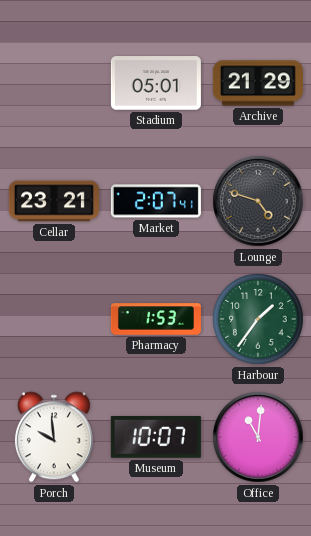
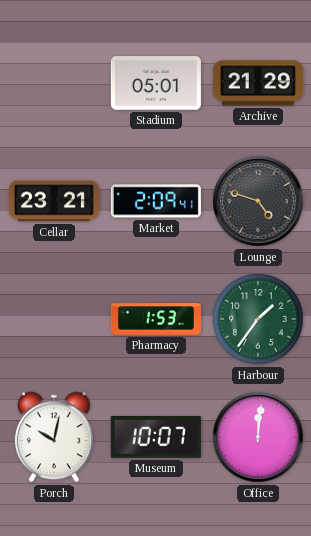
Market: 2:07 -> 2:09
Porch: 9:59 -> 10:02
Office: 11:01 -> 12:01
